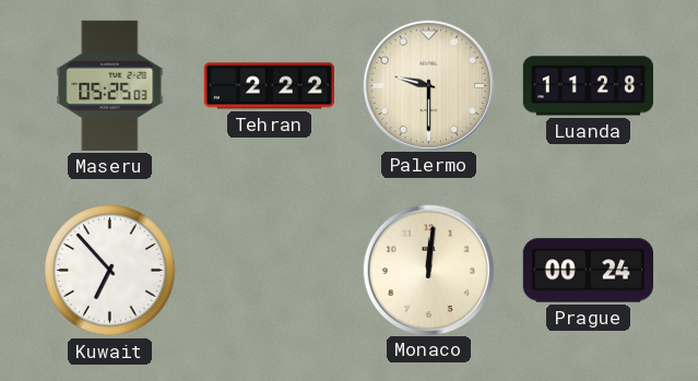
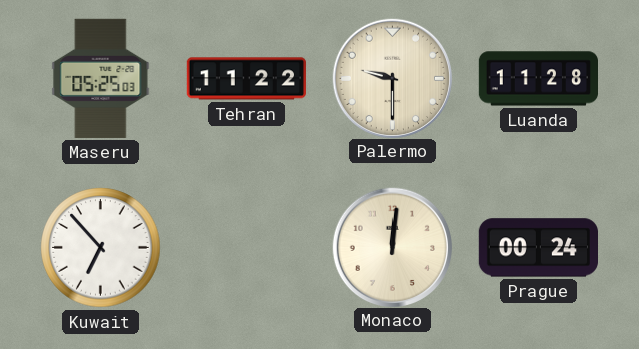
Tehran: 2:22 -> 11:22
